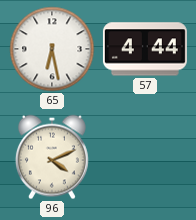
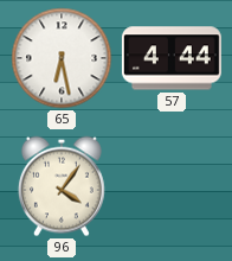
96: 4:11 -> 4:06
